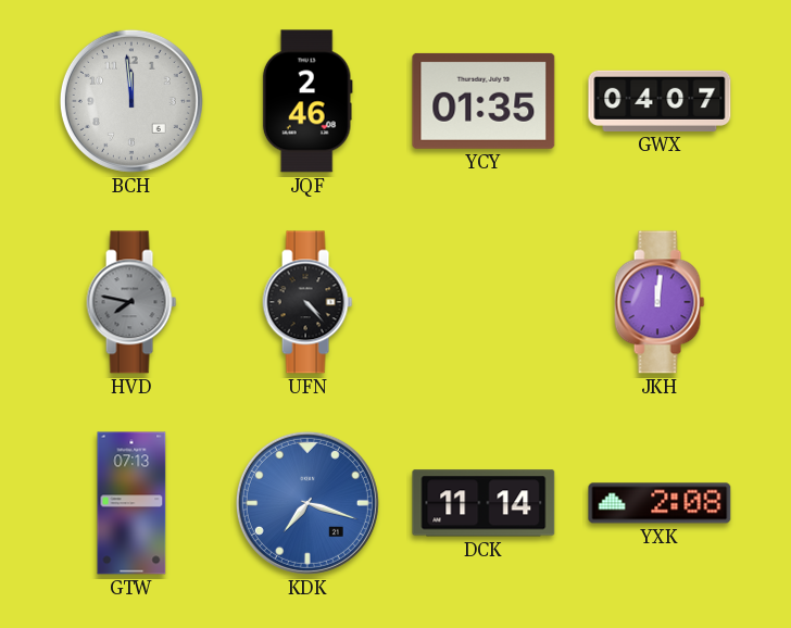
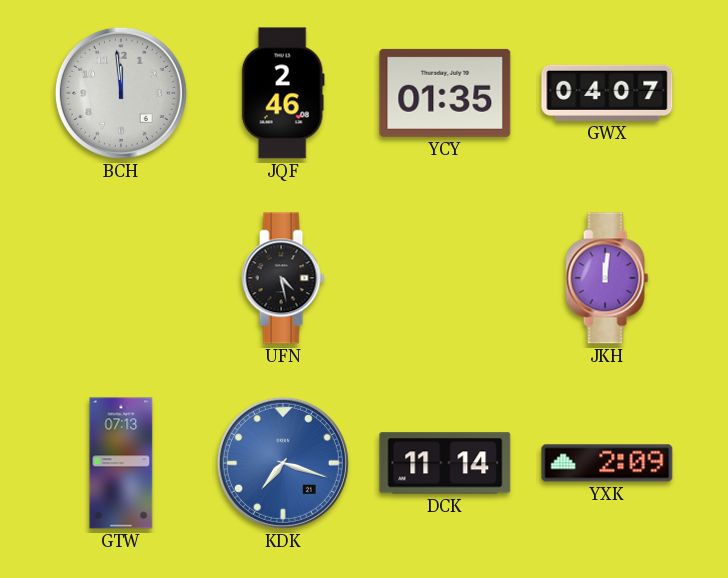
HVD: 7:47 -> none
UFN: 4:23 -> 4:28
YXK: 2:08 -> 2:09
